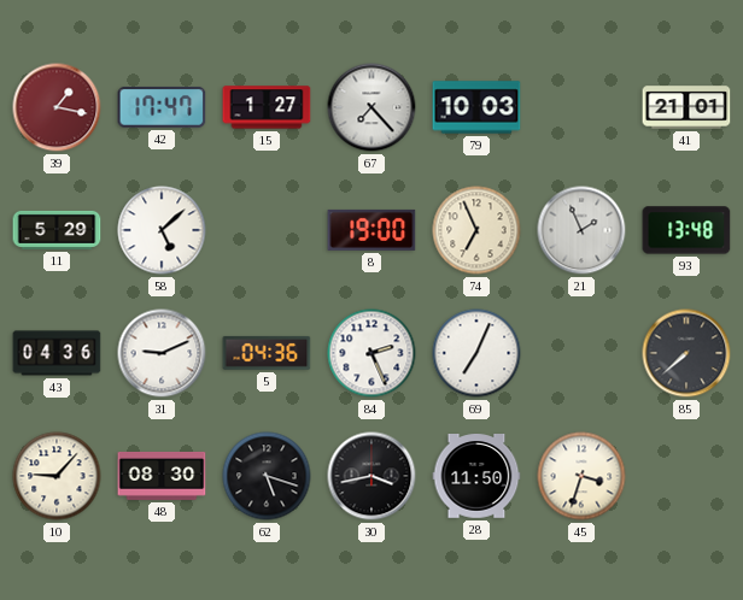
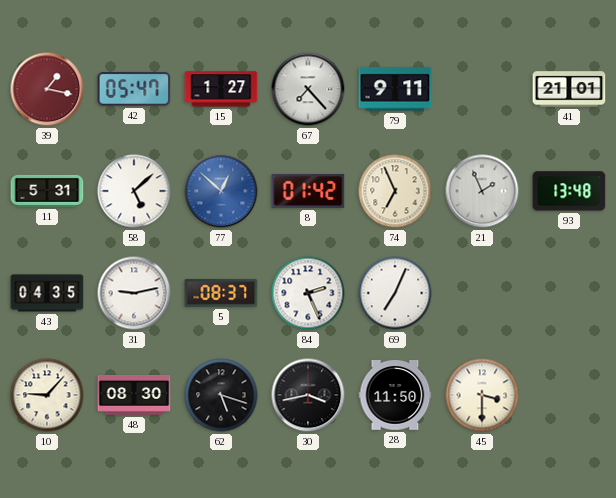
42: 17:47 -> 05:47
79: 10:03 -> 9:11
11: 5:29 -> 5:31
77: none -> 12:52
8: 19:00 -> 01:42
43: 04:36 -> 04:35
31: 9:11 -> 9:13
5: 04:36 -> 08:37
85: 7:38 -> none
45: 3:33 -> 3:30
